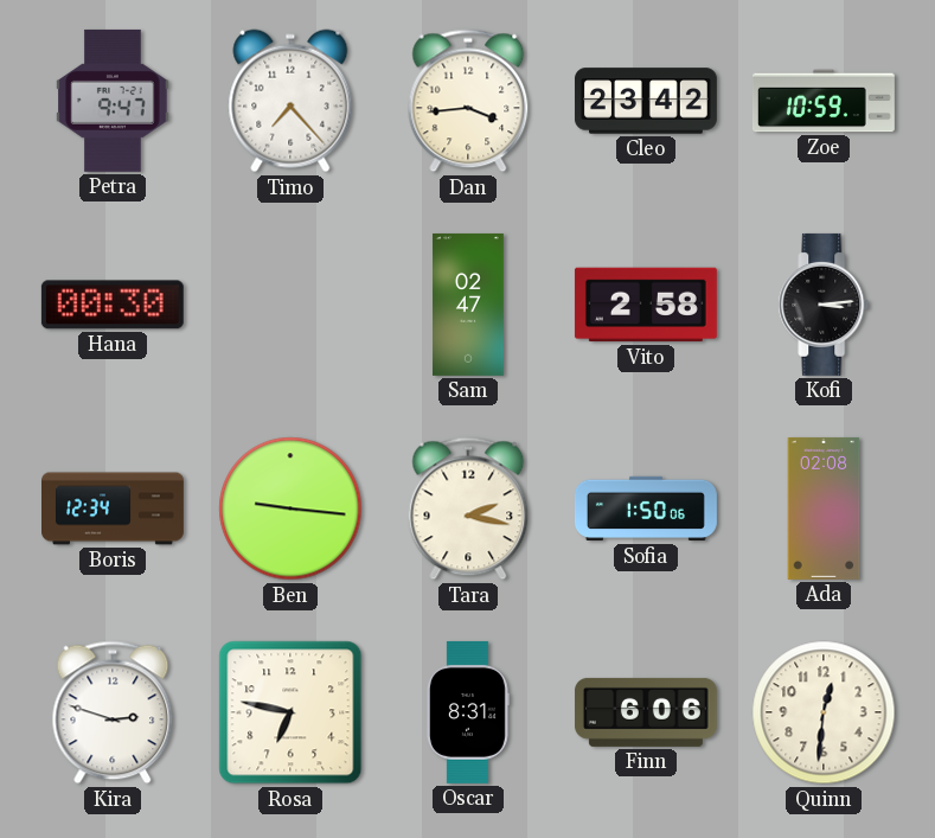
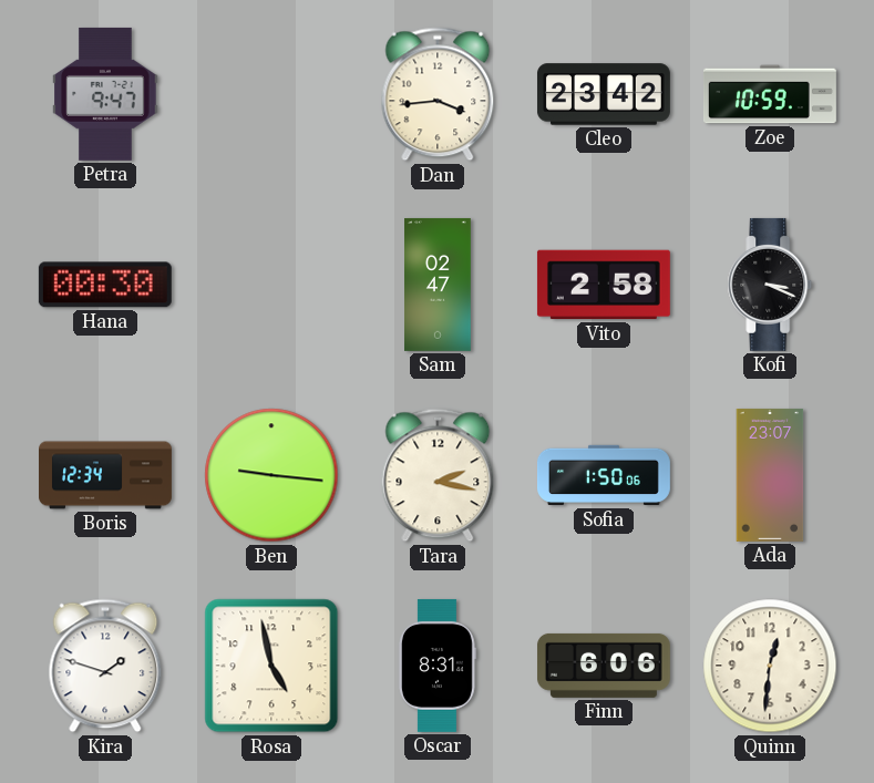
Timo: 7:23 -> none
Kofi: 3:14 -> 3:19
Ada: 02:08 -> 23:07
Kira: 2:48 -> 1:48
Rosa: 6:47 -> 4:58
